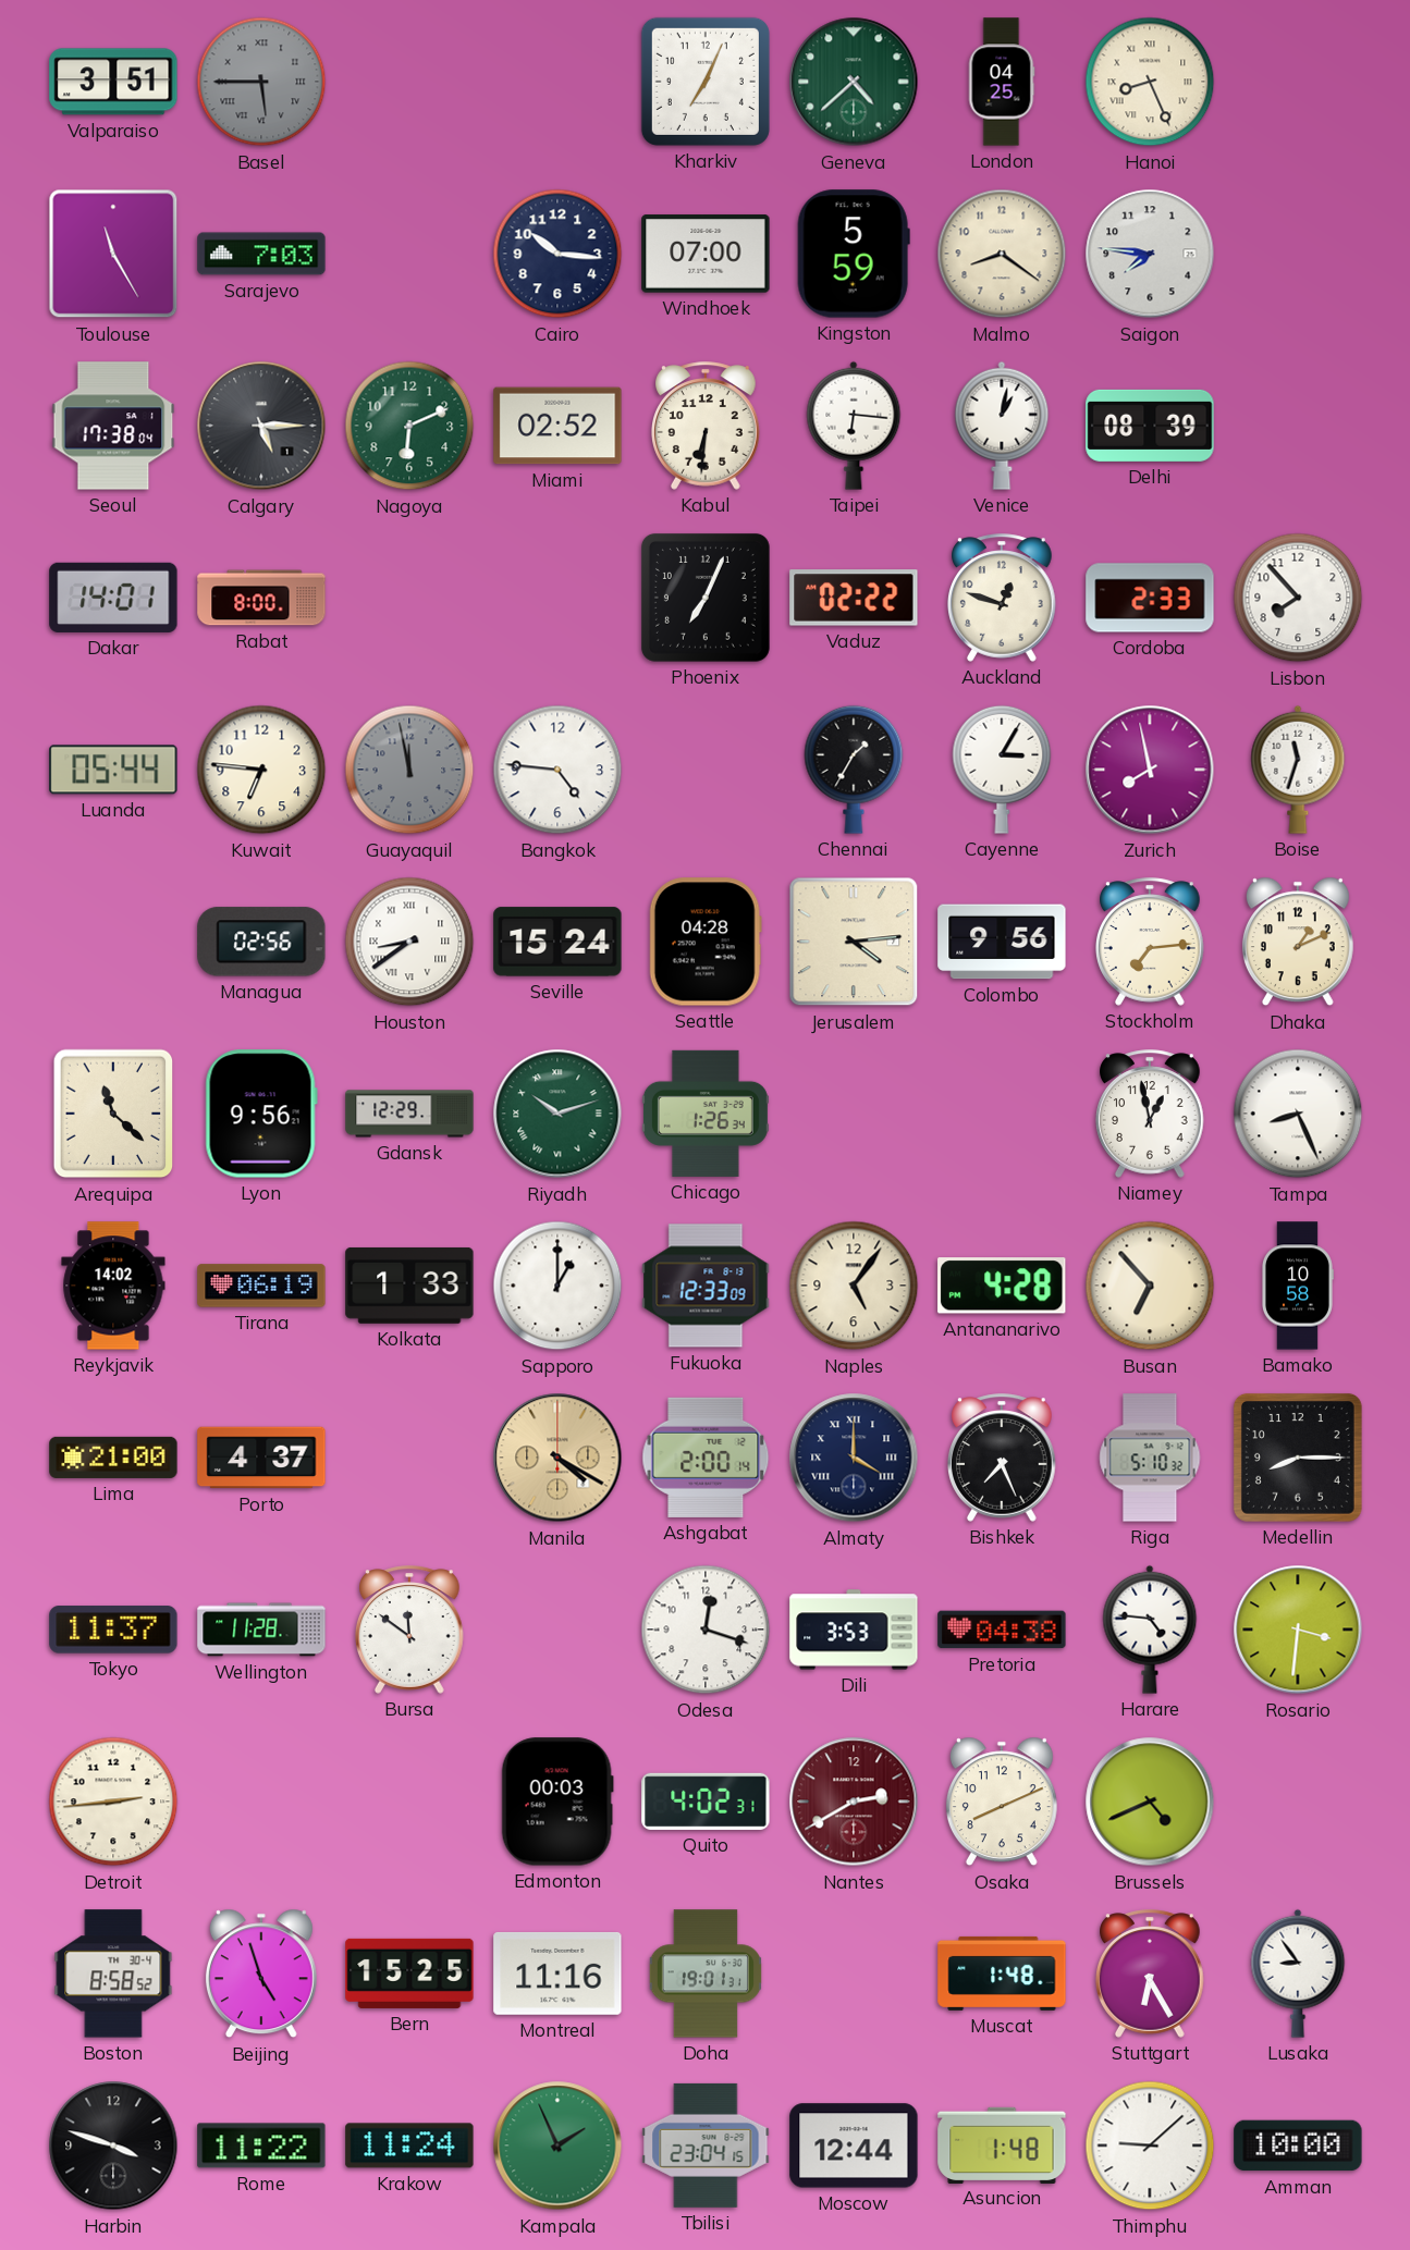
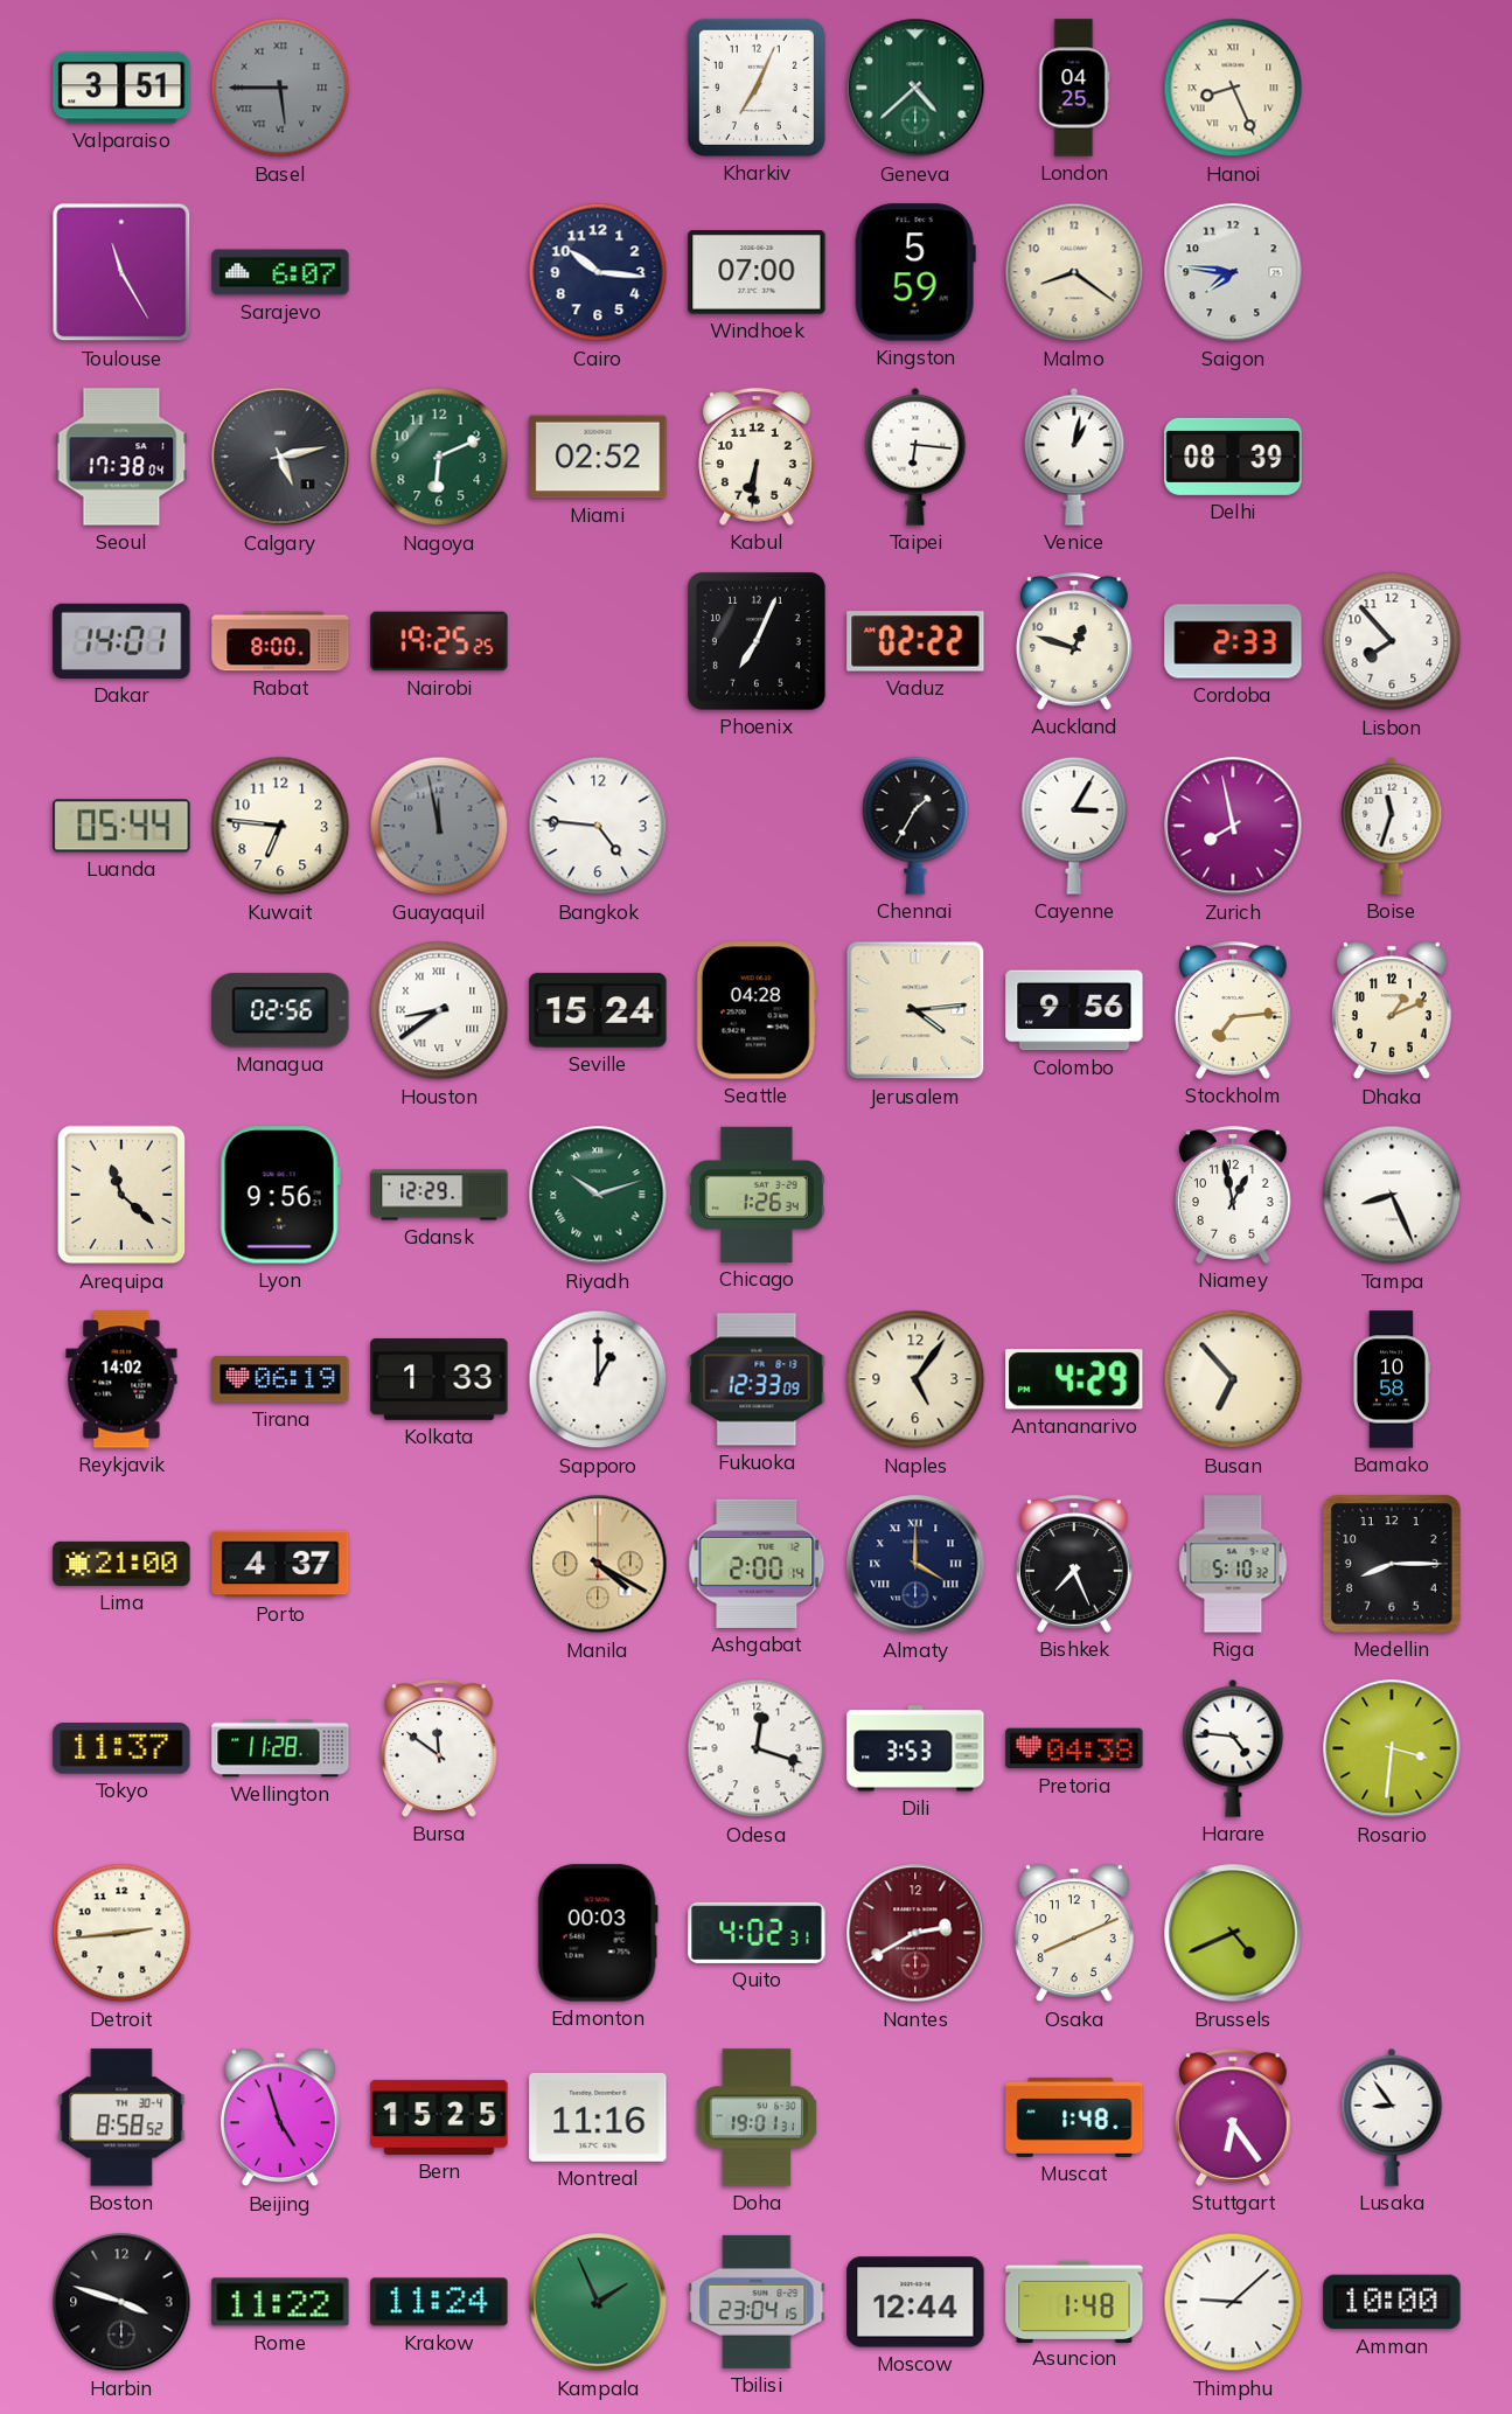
Sarajevo: 7:03 -> 6:07
Calgary: 5:15 -> 5:13
Nairobi: none -> 19:25
Antananarivo: 4:28 -> 4:29
Stuttgart: 6:25 -> 6:24
